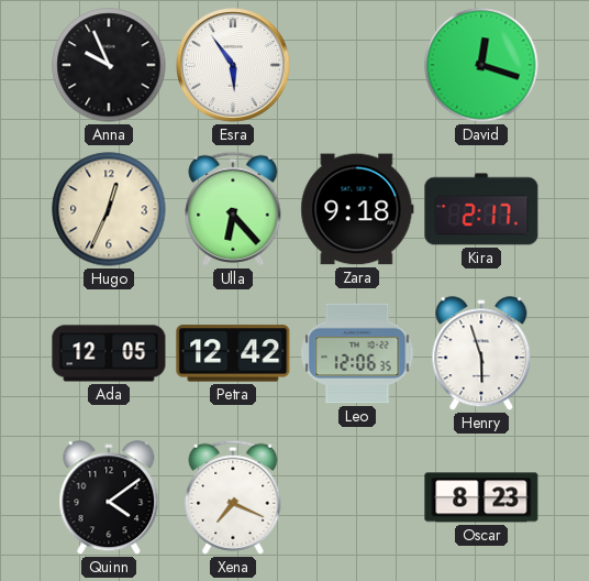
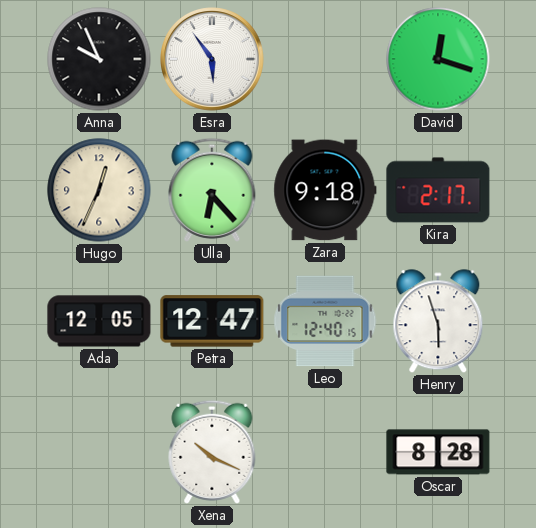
Petra: 12:42 -> 12:47
Leo: 12:06 -> 12:40
Quinn: 4:09 -> none
Xena: 7:19 -> 10:19
Oscar: 8:23 -> 8:28
